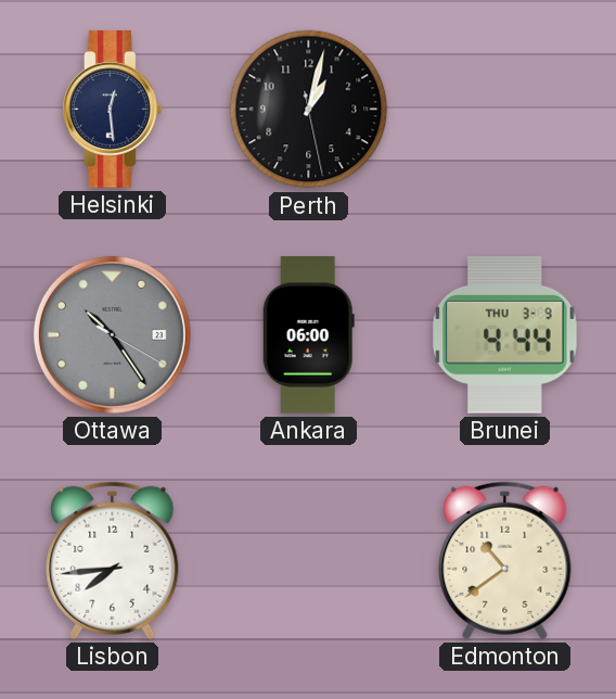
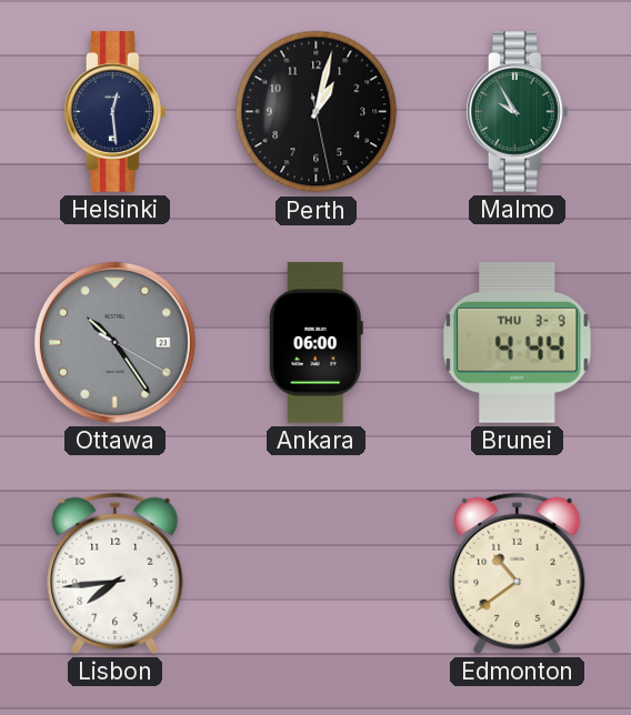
Malmo: none -> 9:55
